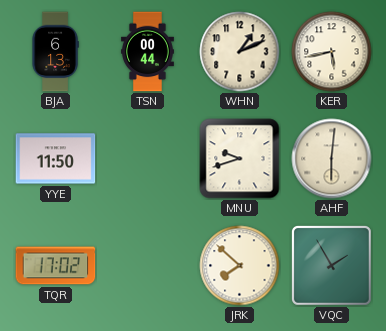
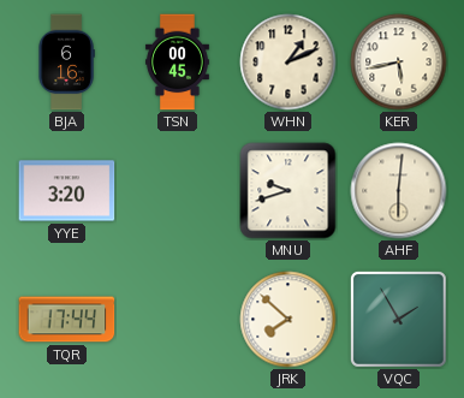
BJA: 6:13 -> 6:16
TSN: 00:44 -> 00:45
YYE: 11:50 -> 3:20
TQR: 17:02 -> 17:44
